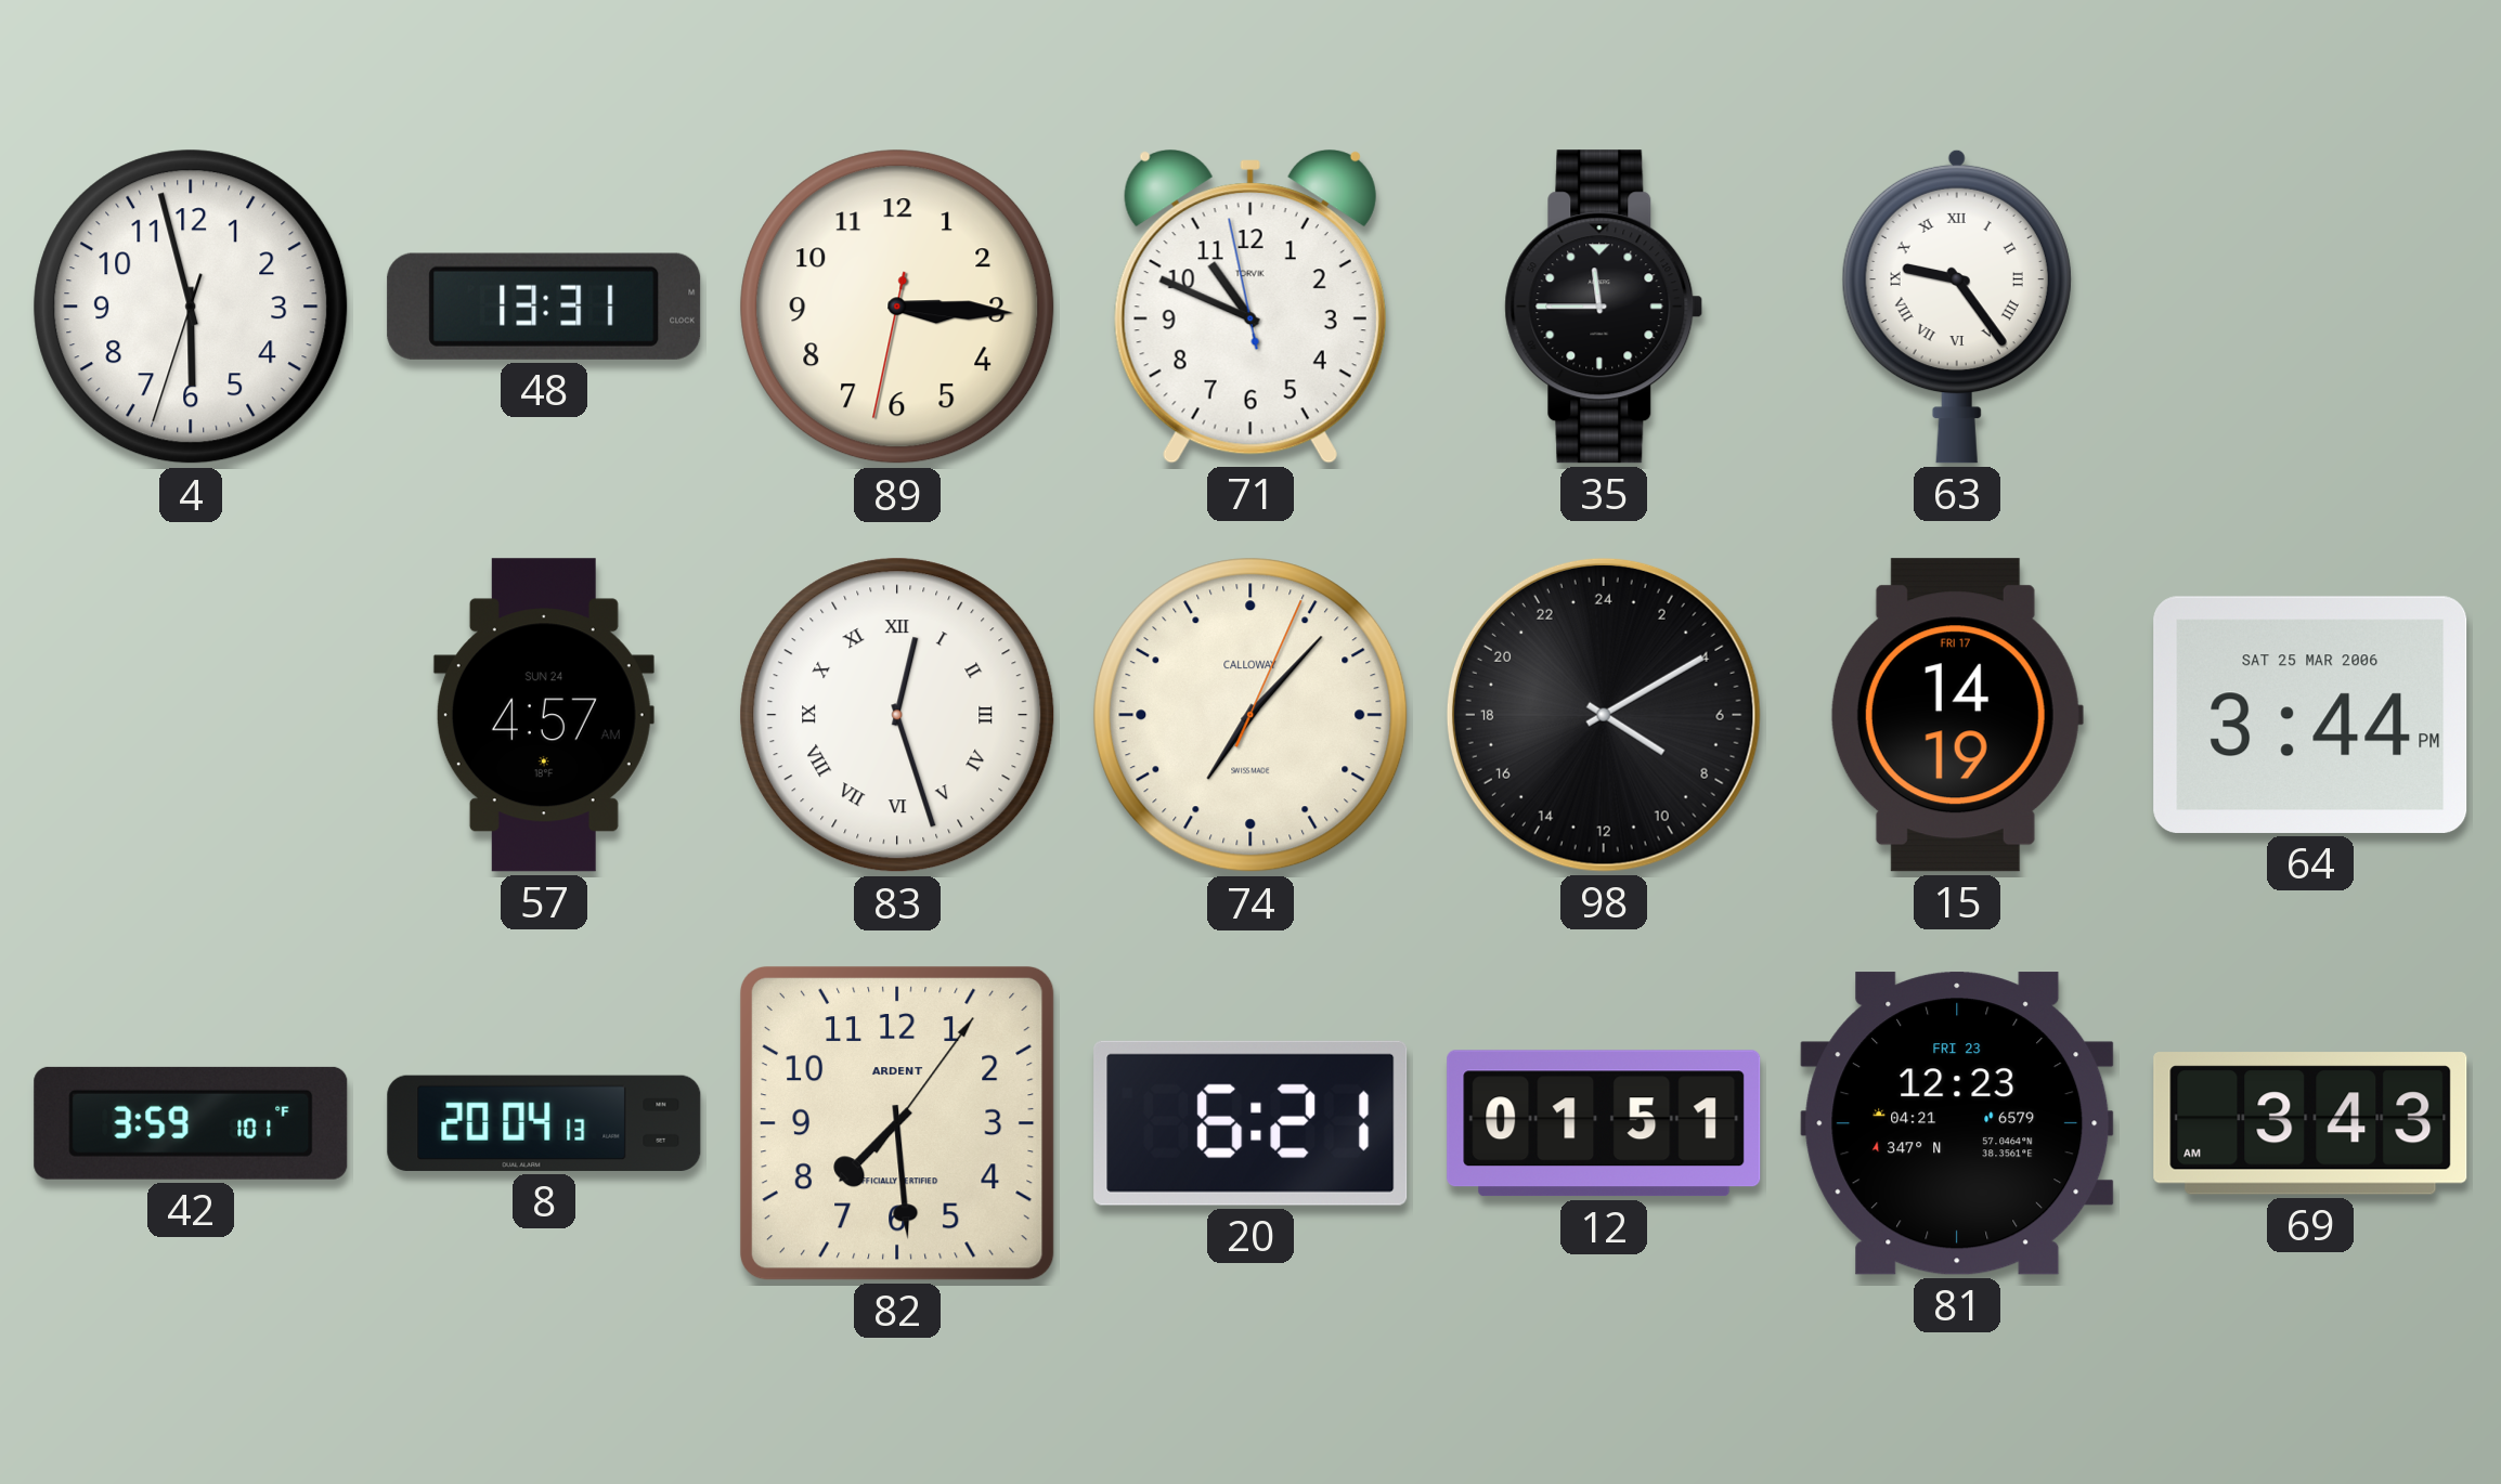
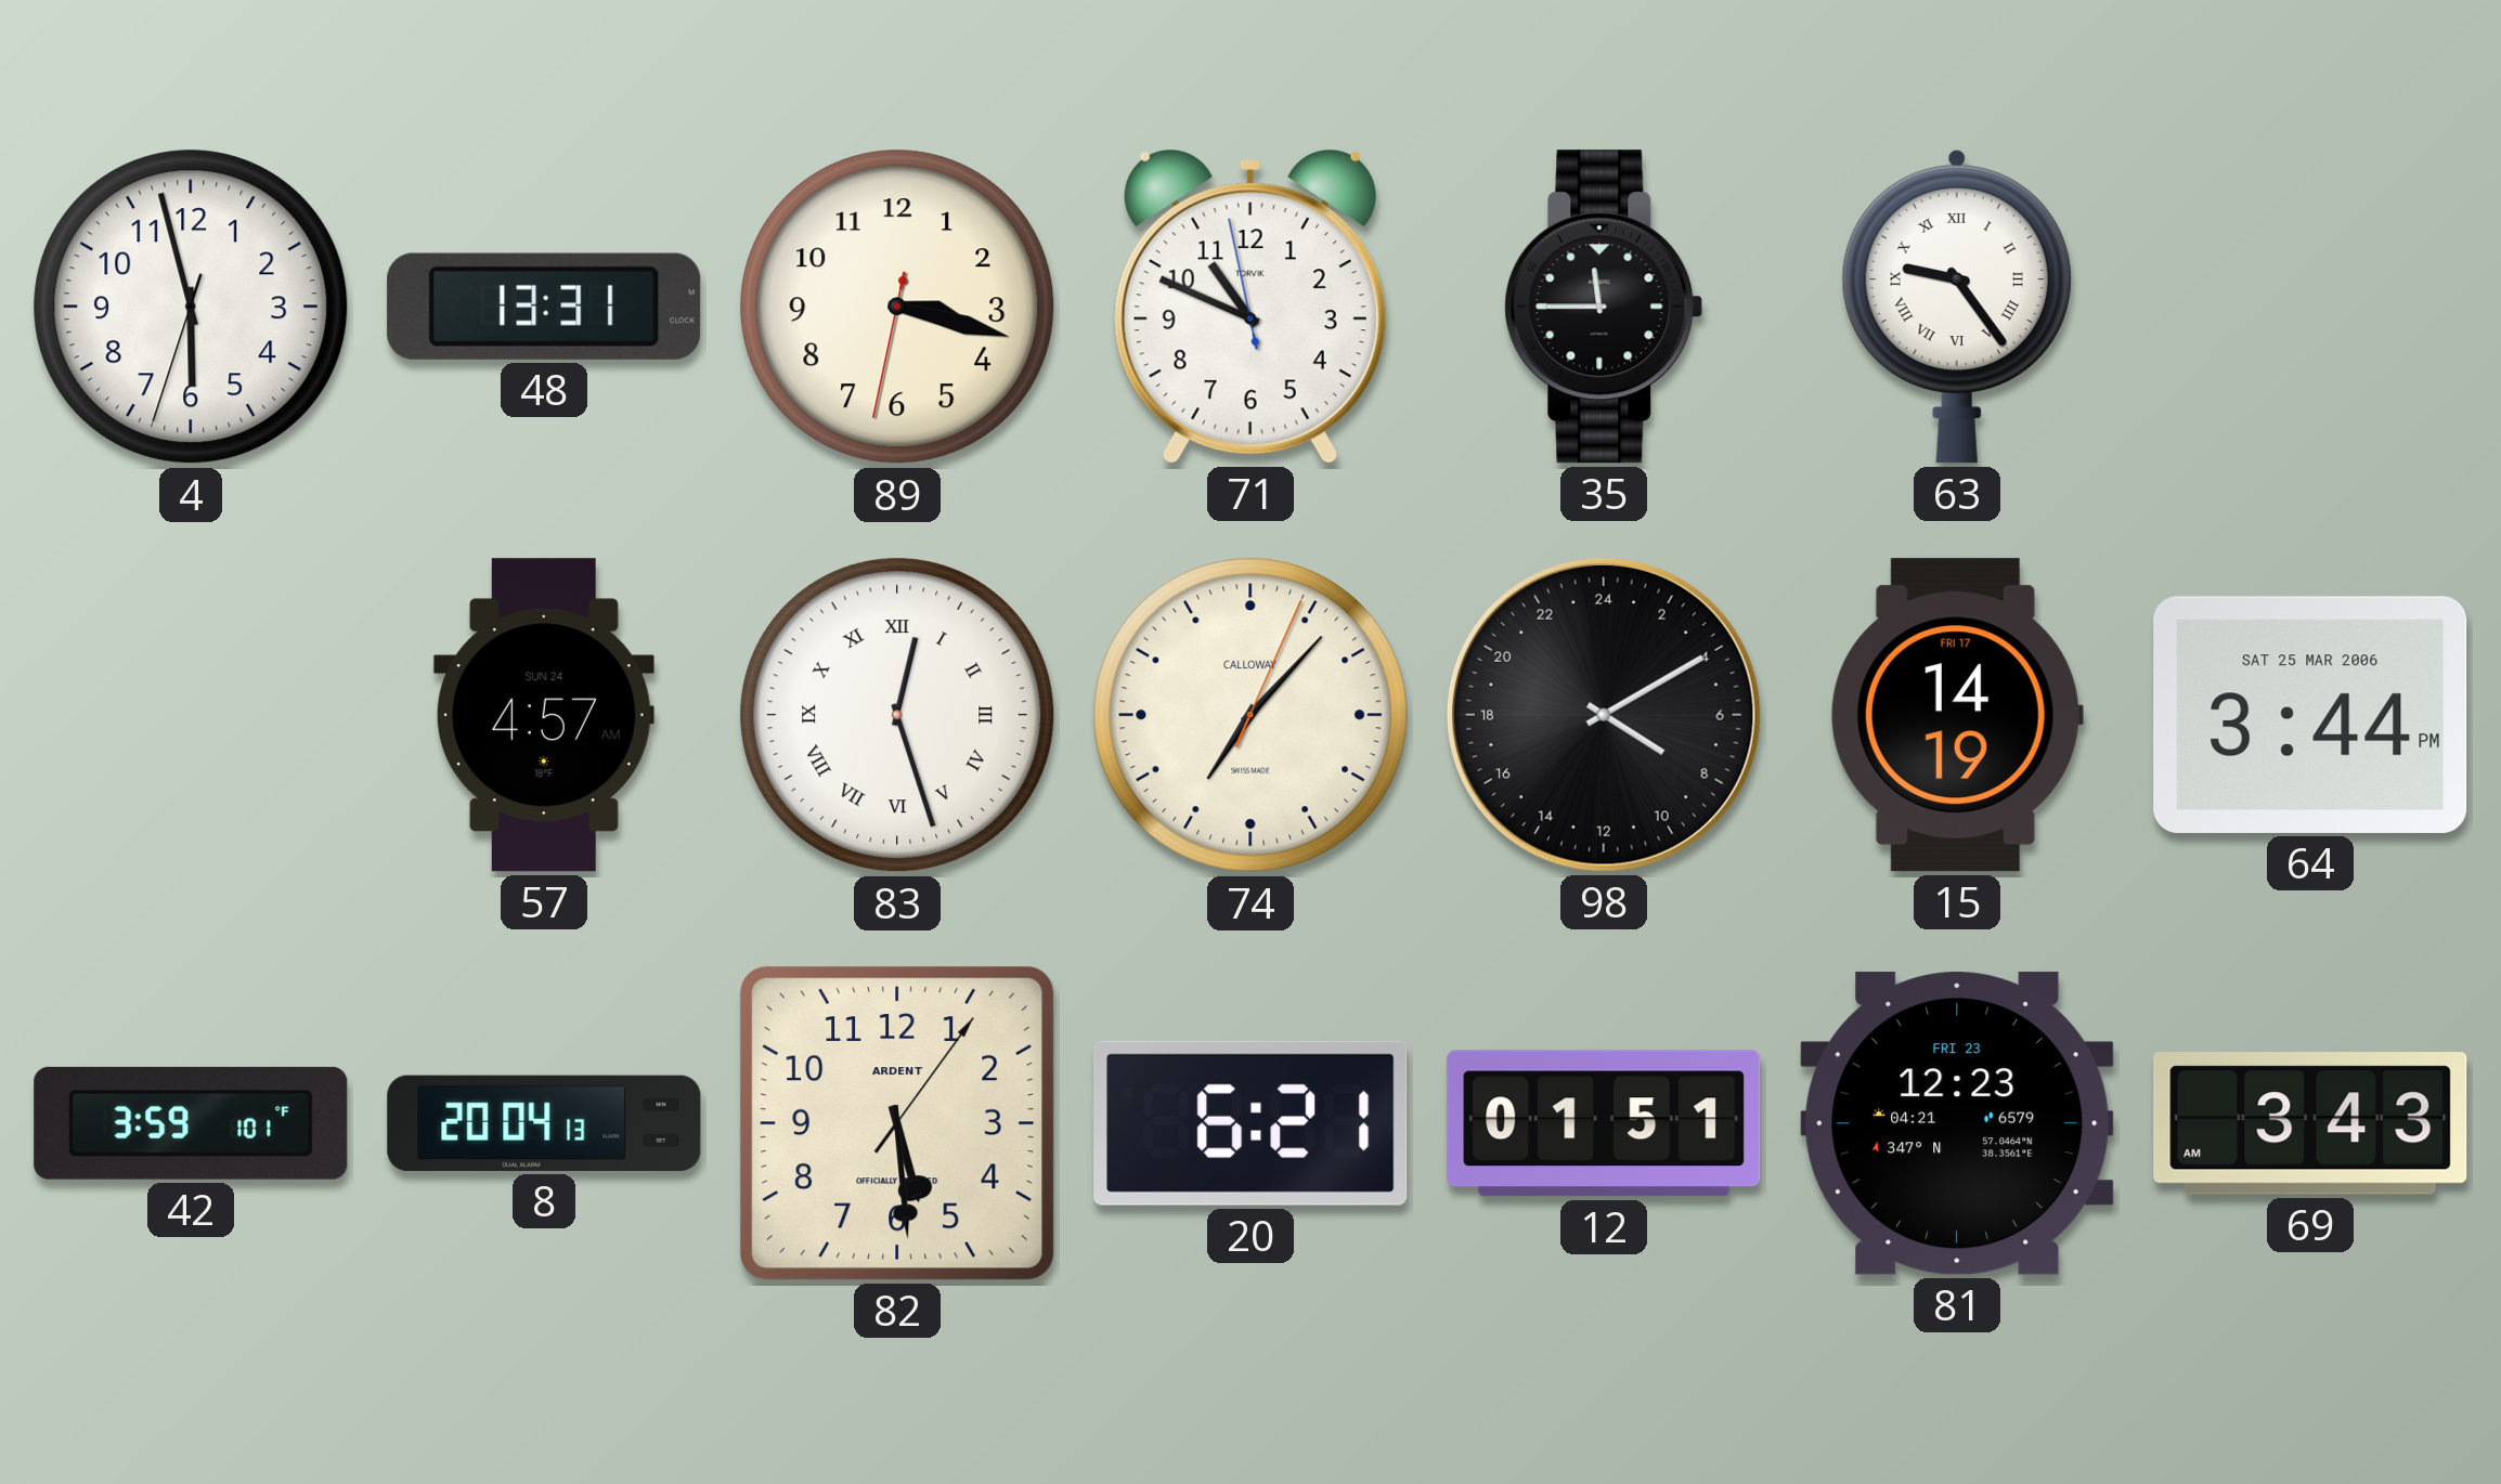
89: 3:15 -> 3:17
82: 7:29 -> 5:29
